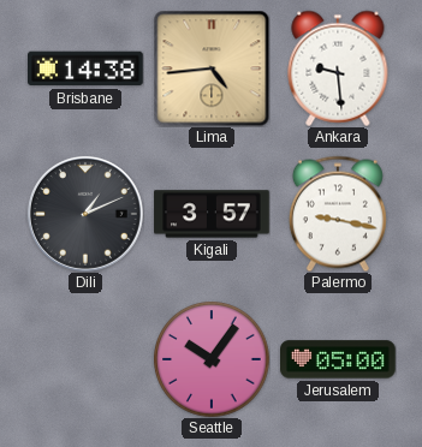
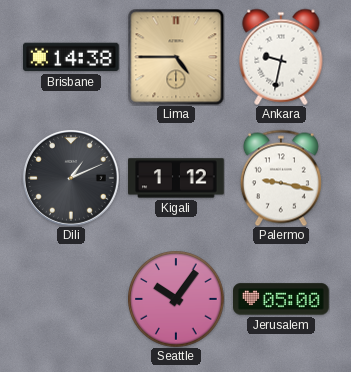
Lima: 4:44 -> 4:45
Ankara: 9:29 -> 9:32
Kigali: 3:57 -> 1:12
